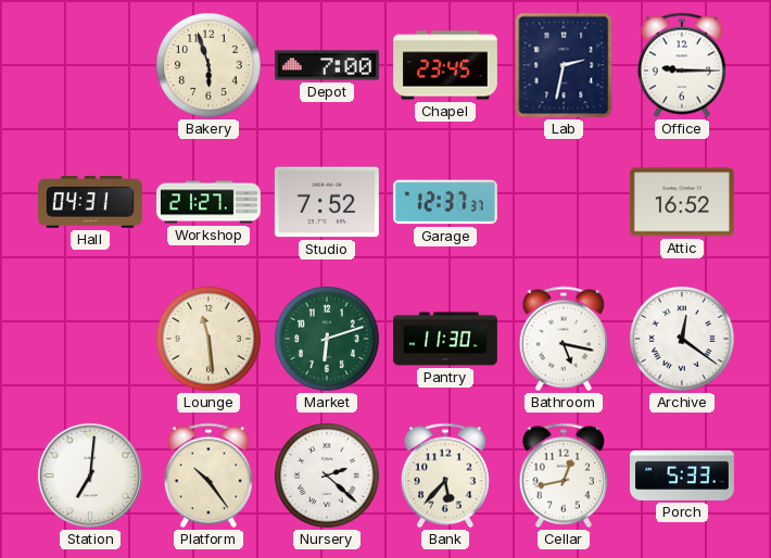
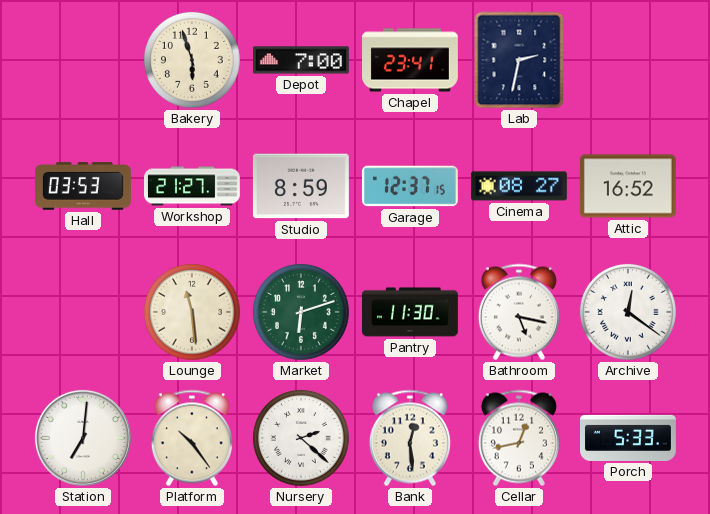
Chapel: 23:45 -> 23:41
Office: 9:15 -> none
Hall: 04:31 -> 03:53
Studio: 7:52 -> 8:59
Garage: 12:37:37 -> 12:37:15
Cinema: none -> 08:27
Bank: 5:37 -> 12:29
